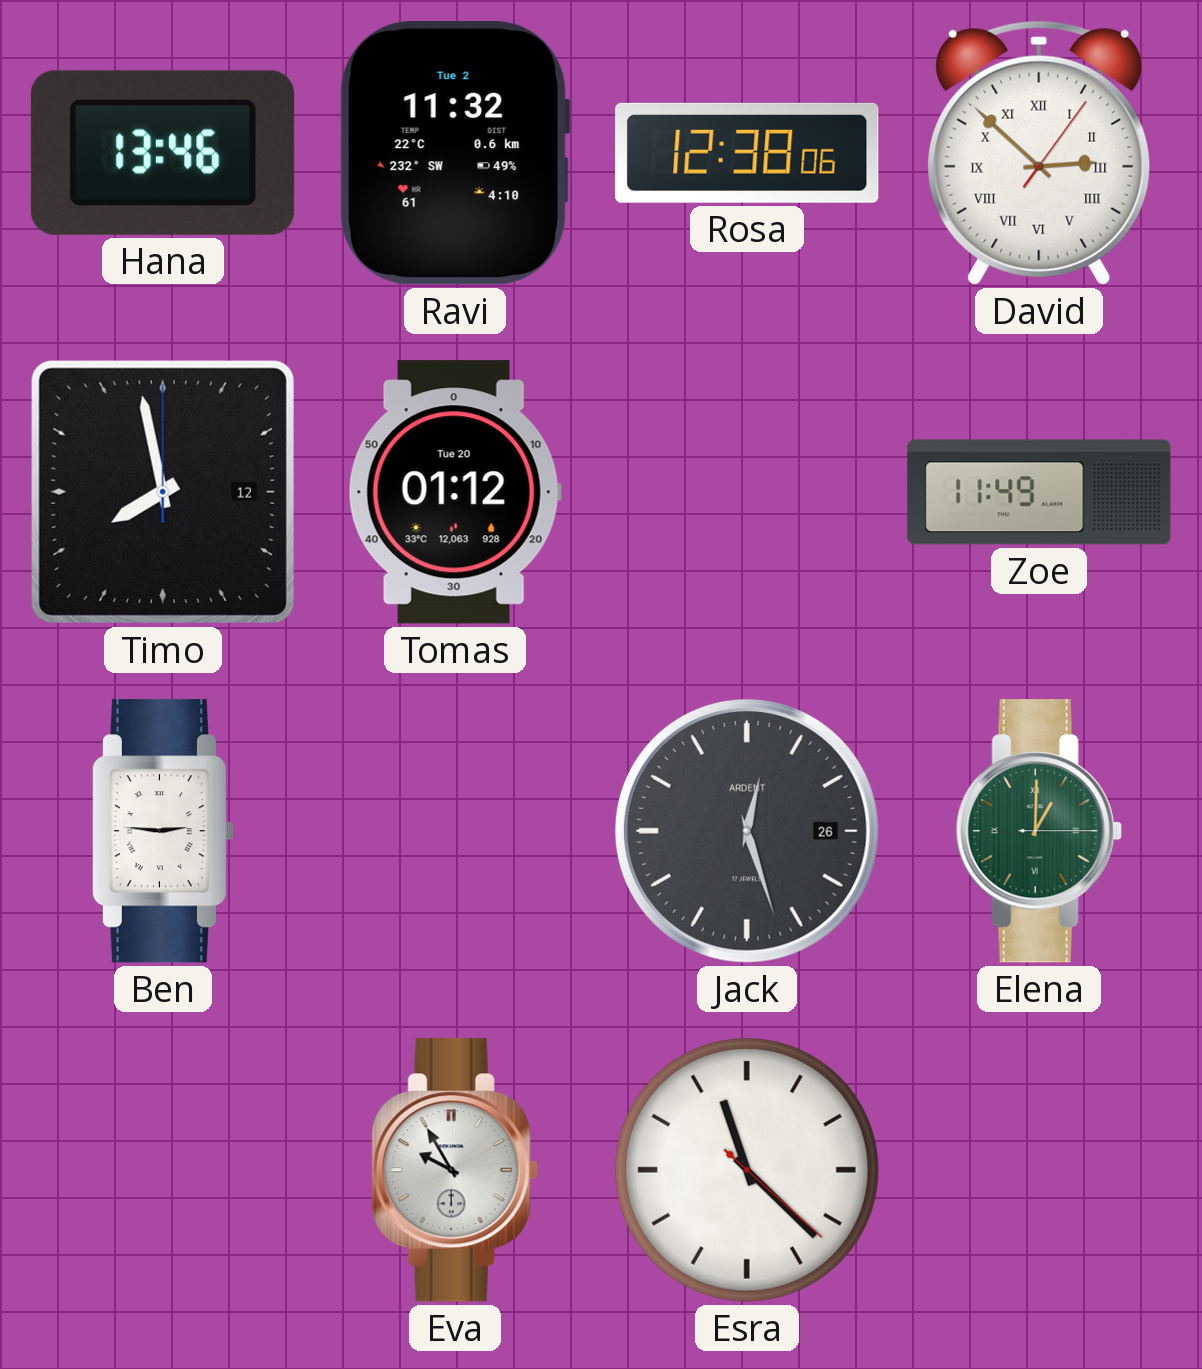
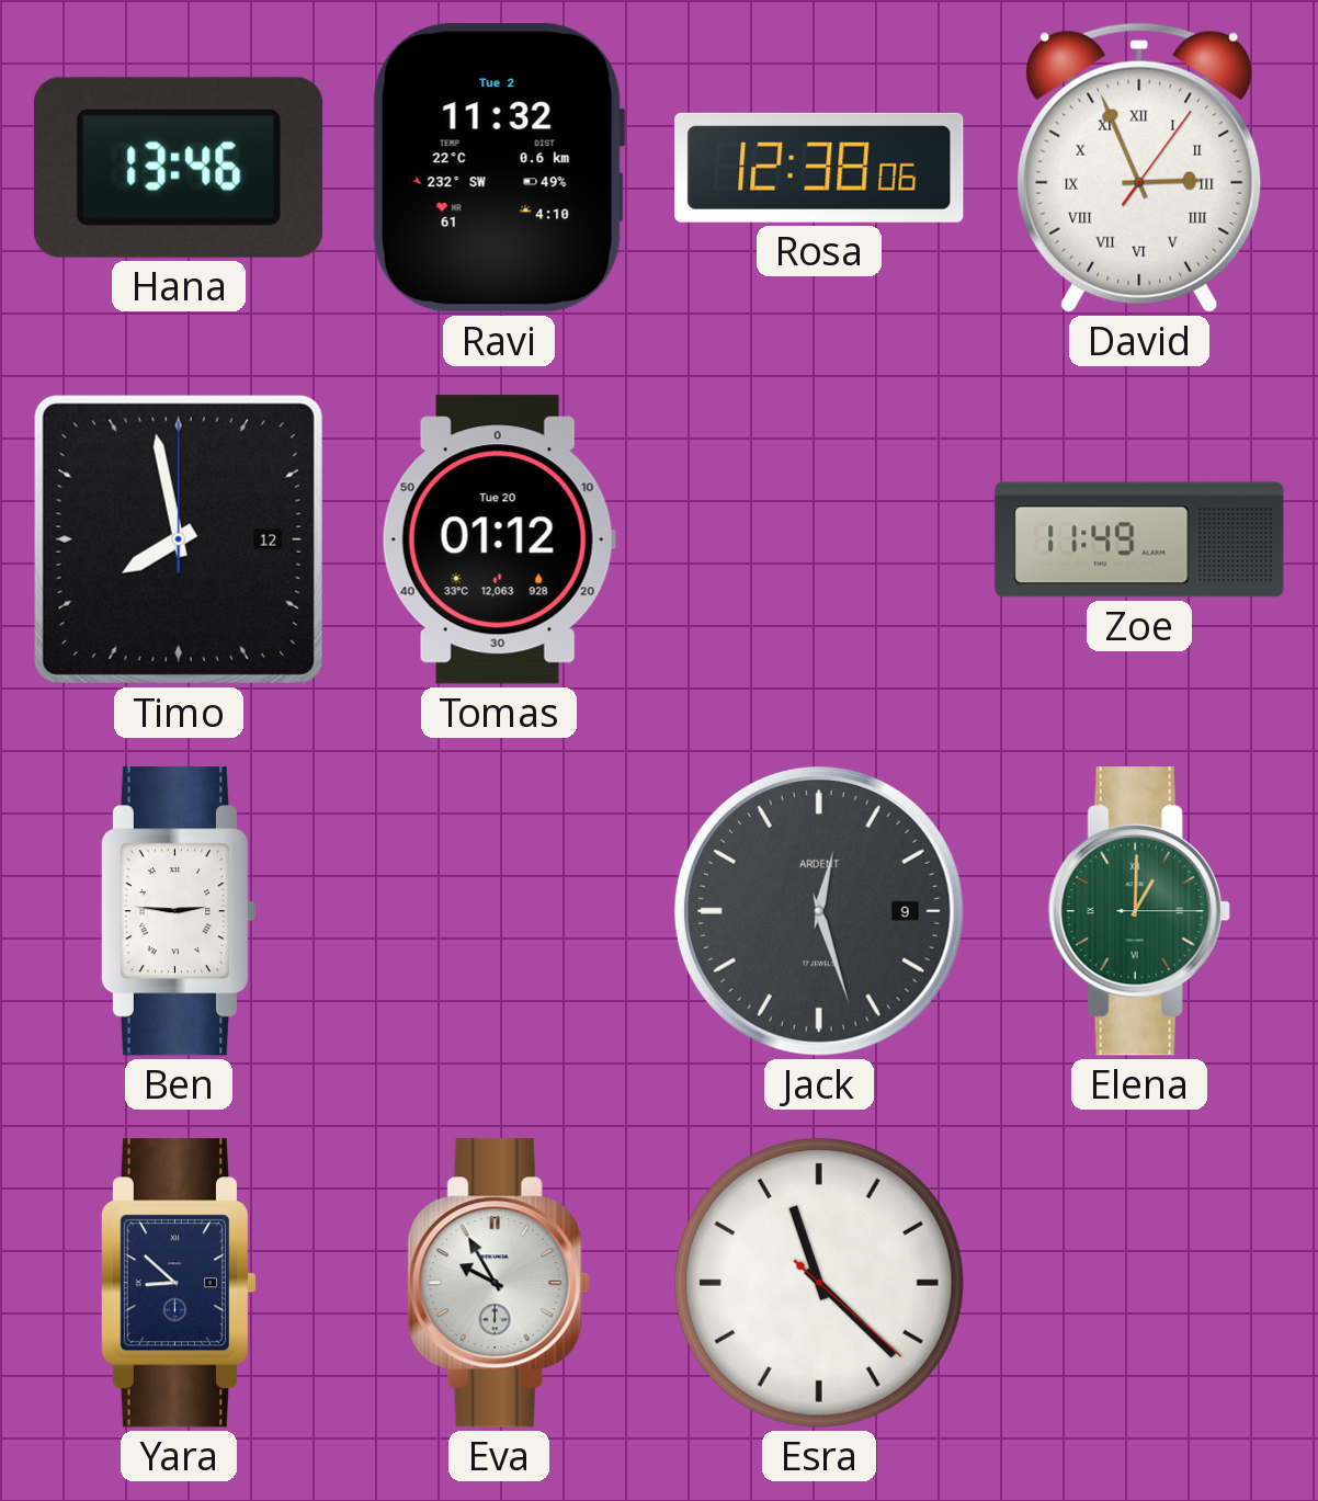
David: 2:52 -> 2:56
Jack date: 26 -> 9
Yara: none -> 8:52
